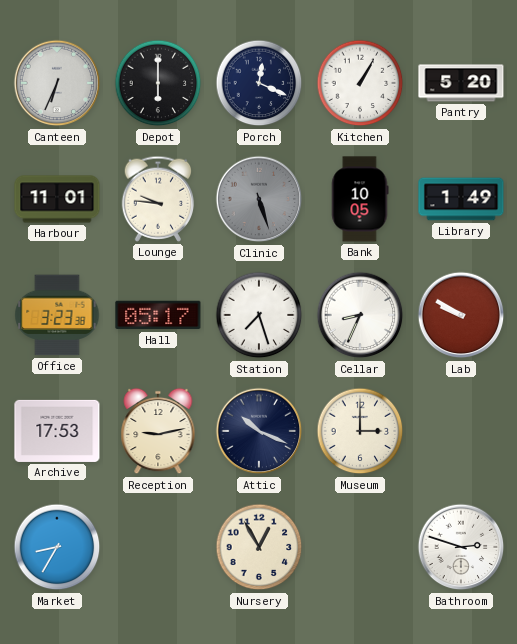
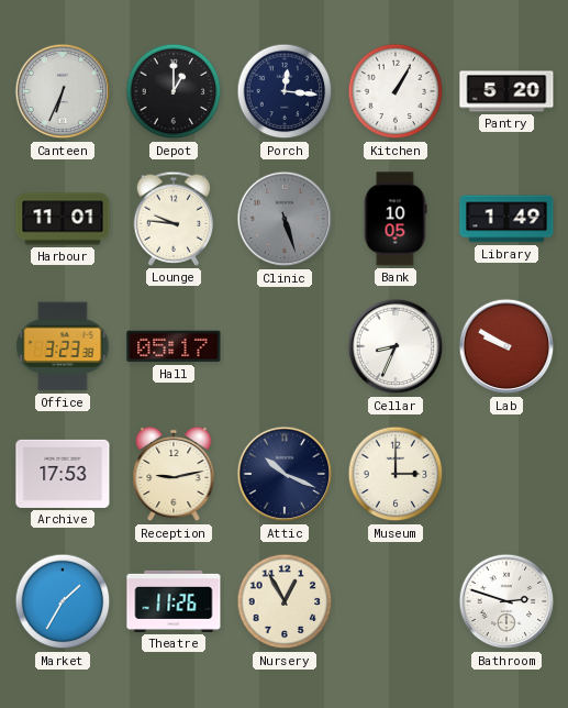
Depot: 6:00 -> 1:00
Porch: 12:19 -> 12:16
Station: 7:27 -> none
Market: 8:35 -> 1:35
Theatre: none -> 11:26
